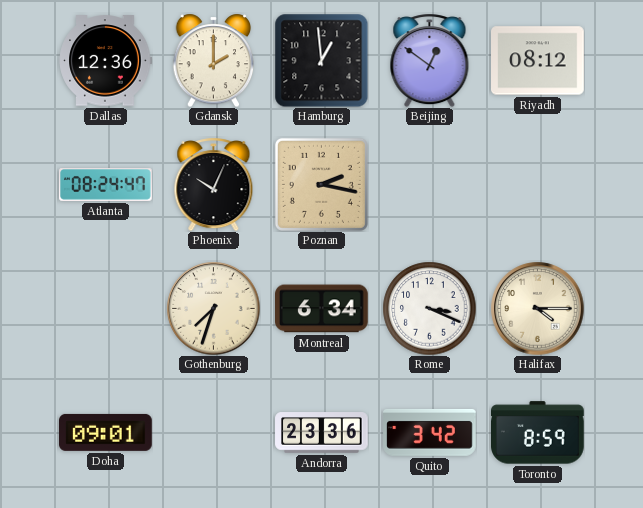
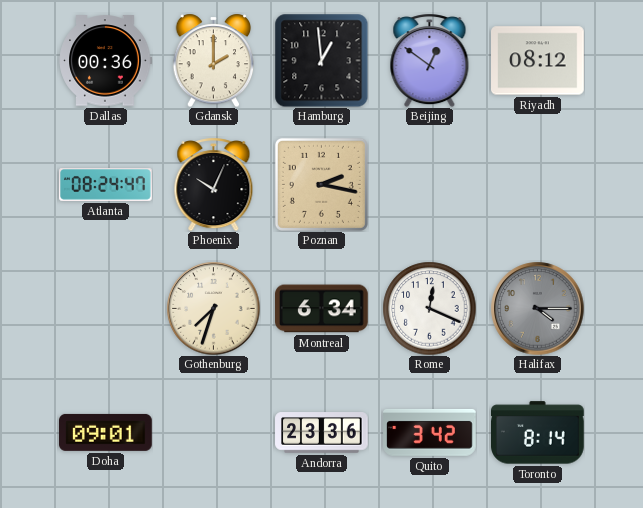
Dallas: 12:36 -> 00:36
Rome: 3:19 -> 12:19
Halifax dial: cream -> grey
Toronto: 8:59 -> 8:14
